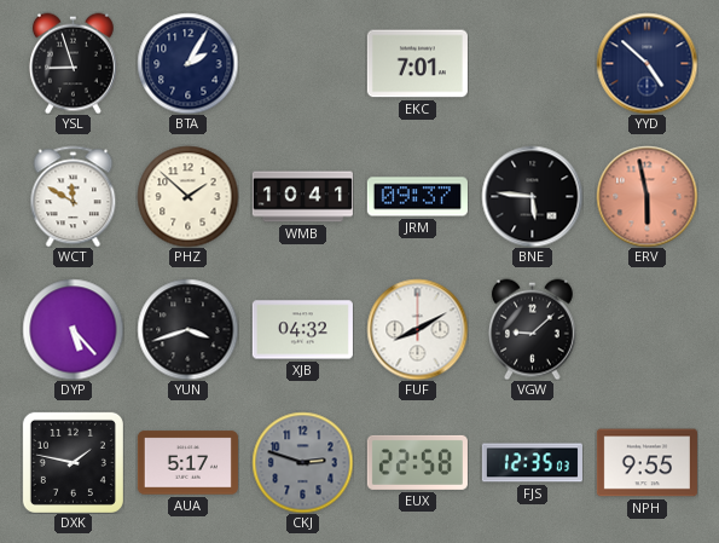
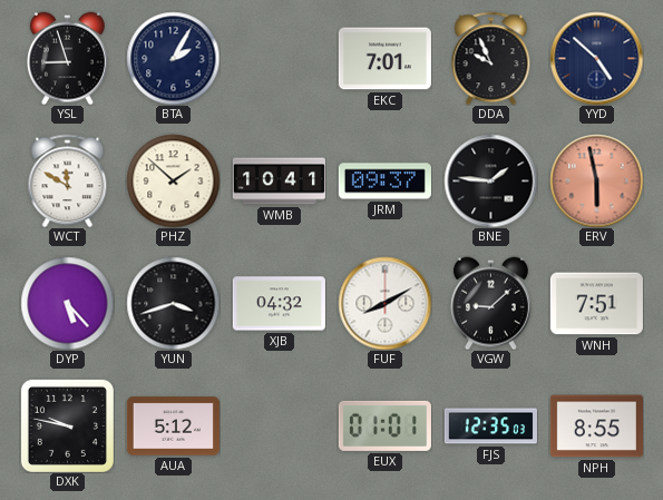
DDA: none -> 9:56
BNE: 5:46 -> 1:46
WNH: none -> 7:51
DXK: 1:47 -> 9:47
AUA: 5:17 -> 5:12
CKJ: 2:48 -> none
EUX: 22:58 -> 01:01
NPH: 9:55 -> 8:55
